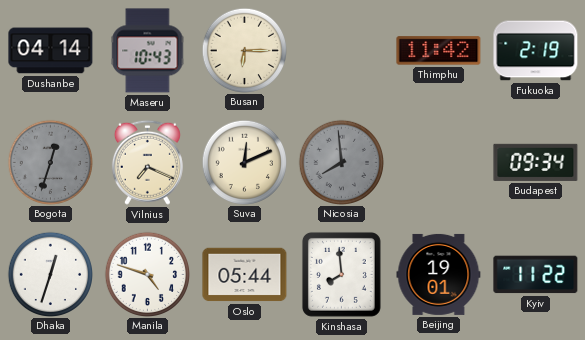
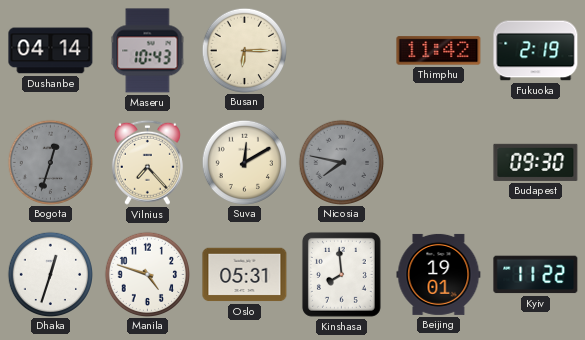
Vilnius: 7:19 -> 7:23
Suva: 12:11 -> 12:10
Nicosia: 7:59 -> 7:47
Budapest: 09:34 -> 09:30
Oslo: 05:44 -> 05:31
